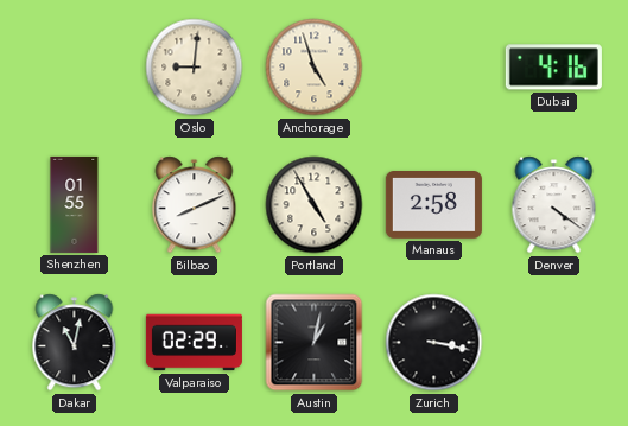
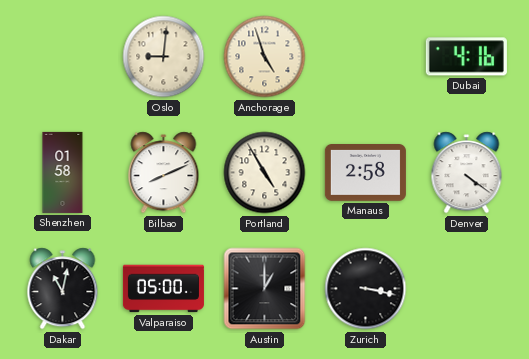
Shenzhen: 01:55 -> 01:58
Valparaiso: 02:29 -> 05:00
Austin: 1:02 -> 1:00
